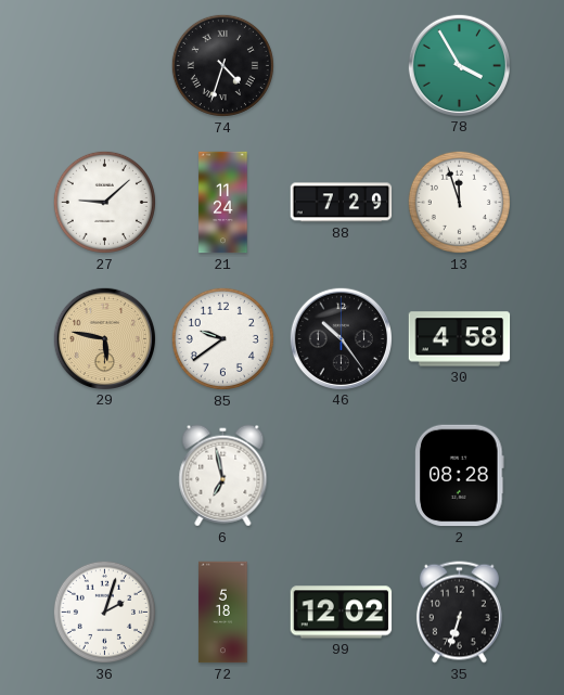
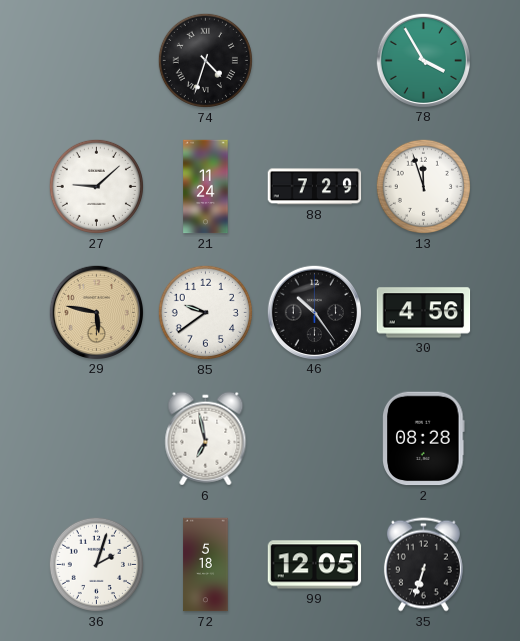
30: 4:58 -> 4:56
99: 12:02 -> 12:05
